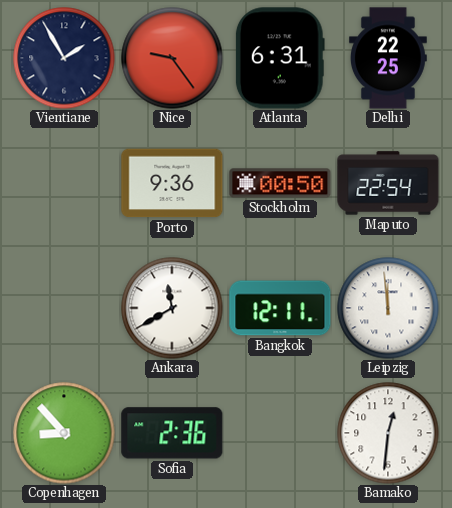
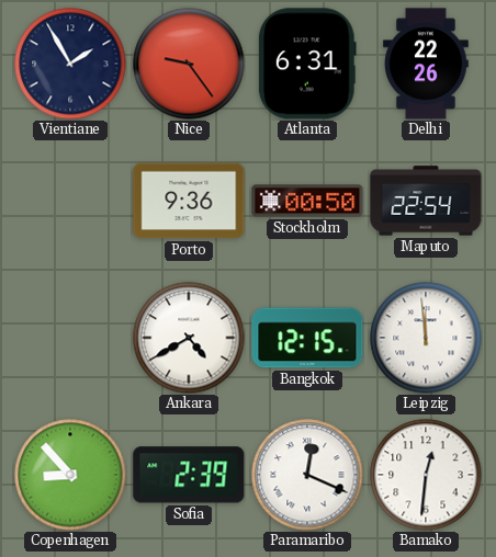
Delhi: 22:25 -> 22:26
Ankara: 11:40 -> 4:40
Bangkok: 12:11 -> 12:15
Sofia: 2:36 -> 2:39
Paramaribo: none -> 12:19
